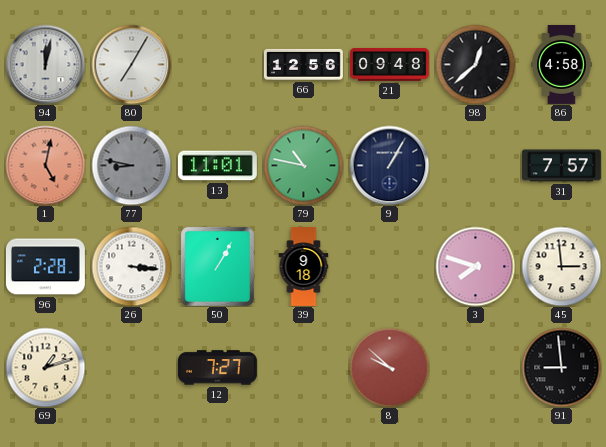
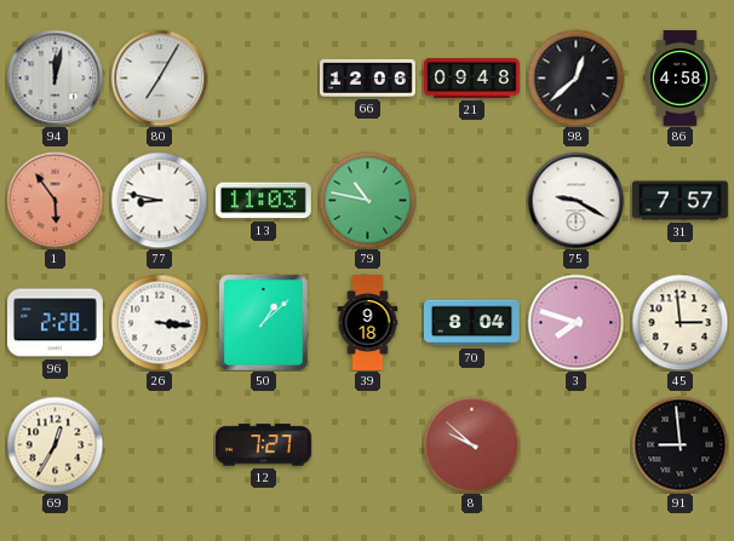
66: 12:56 -> 12:06
1: 5:02 -> 5:54
77 dial: grey -> white
13: 11:01 -> 11:03
9: 1:05 -> none
75: none -> 9:20
50: 1:05 -> 1:08
70: none -> 8:04
69: 1:12 -> 12:35
